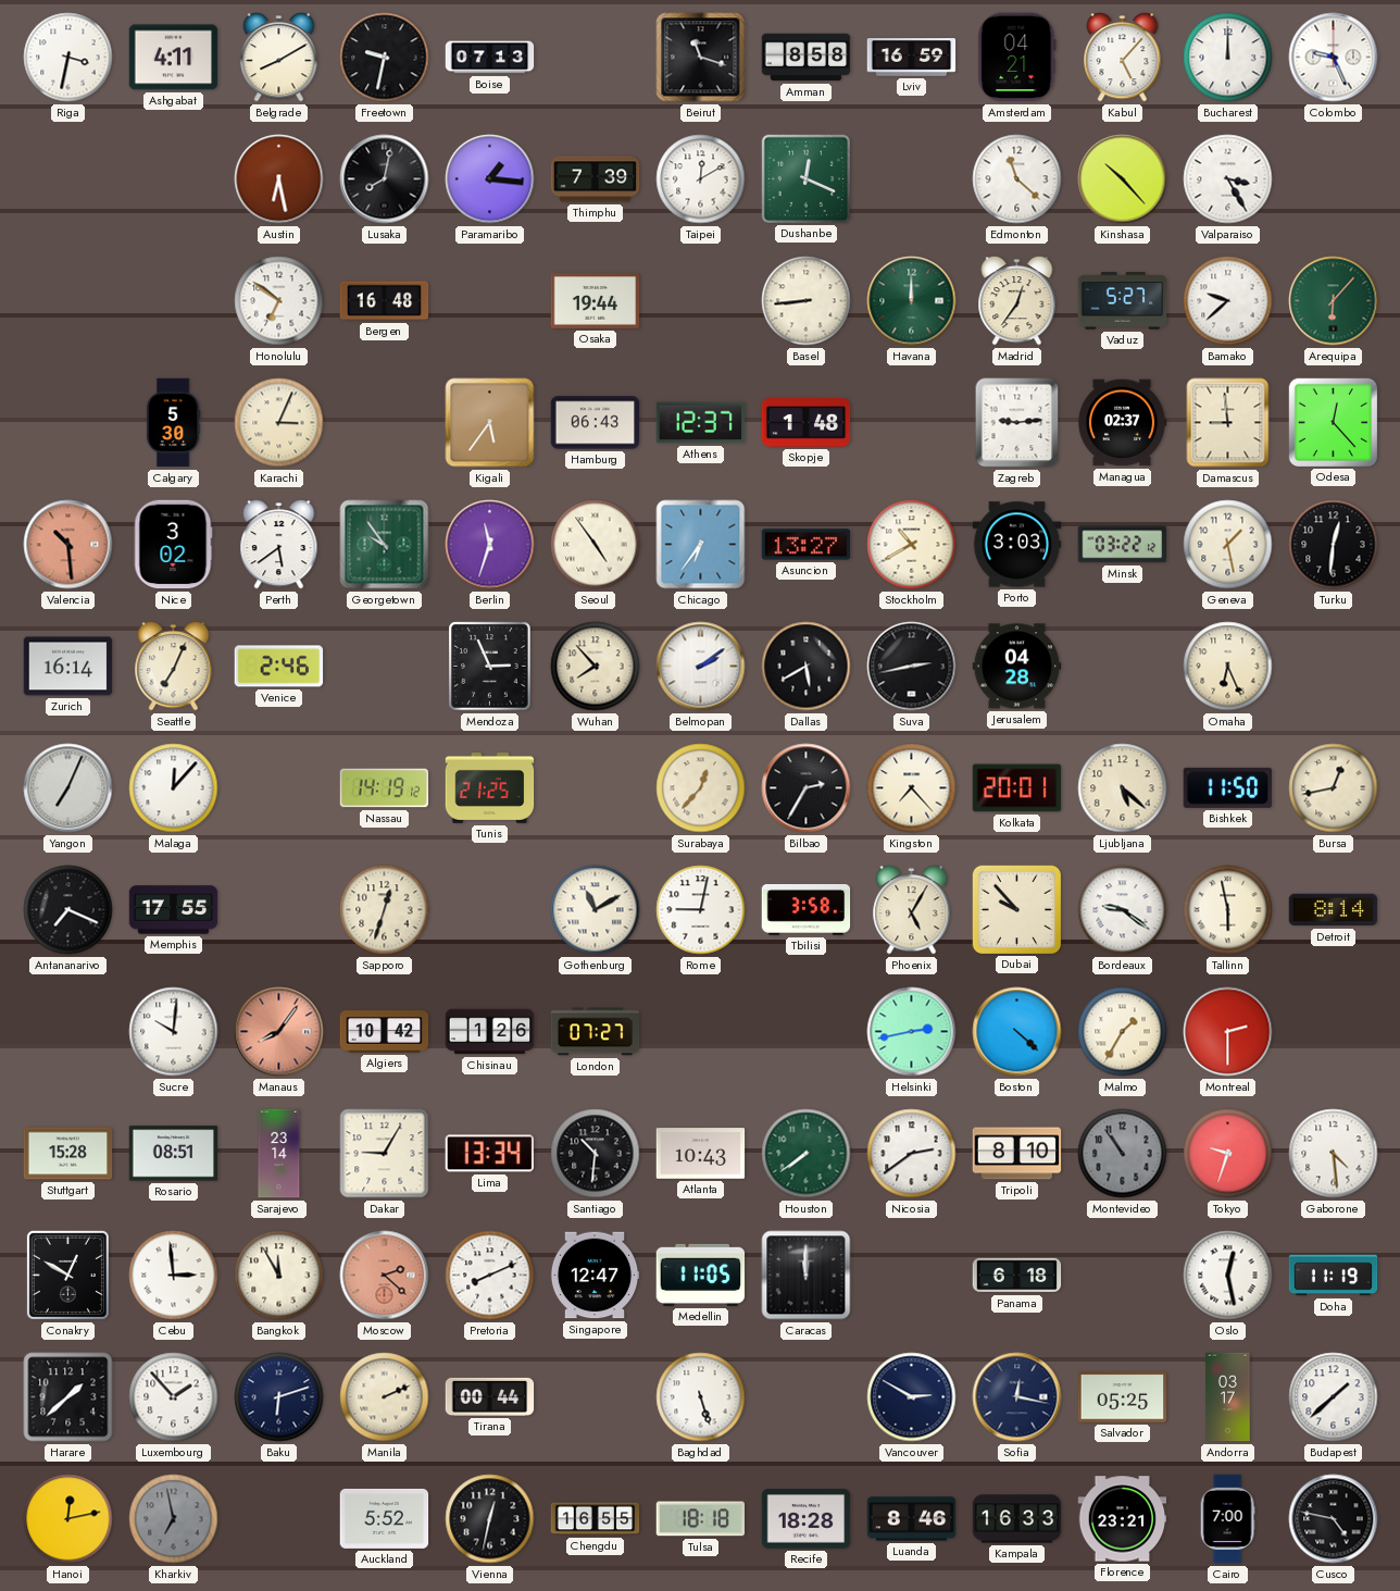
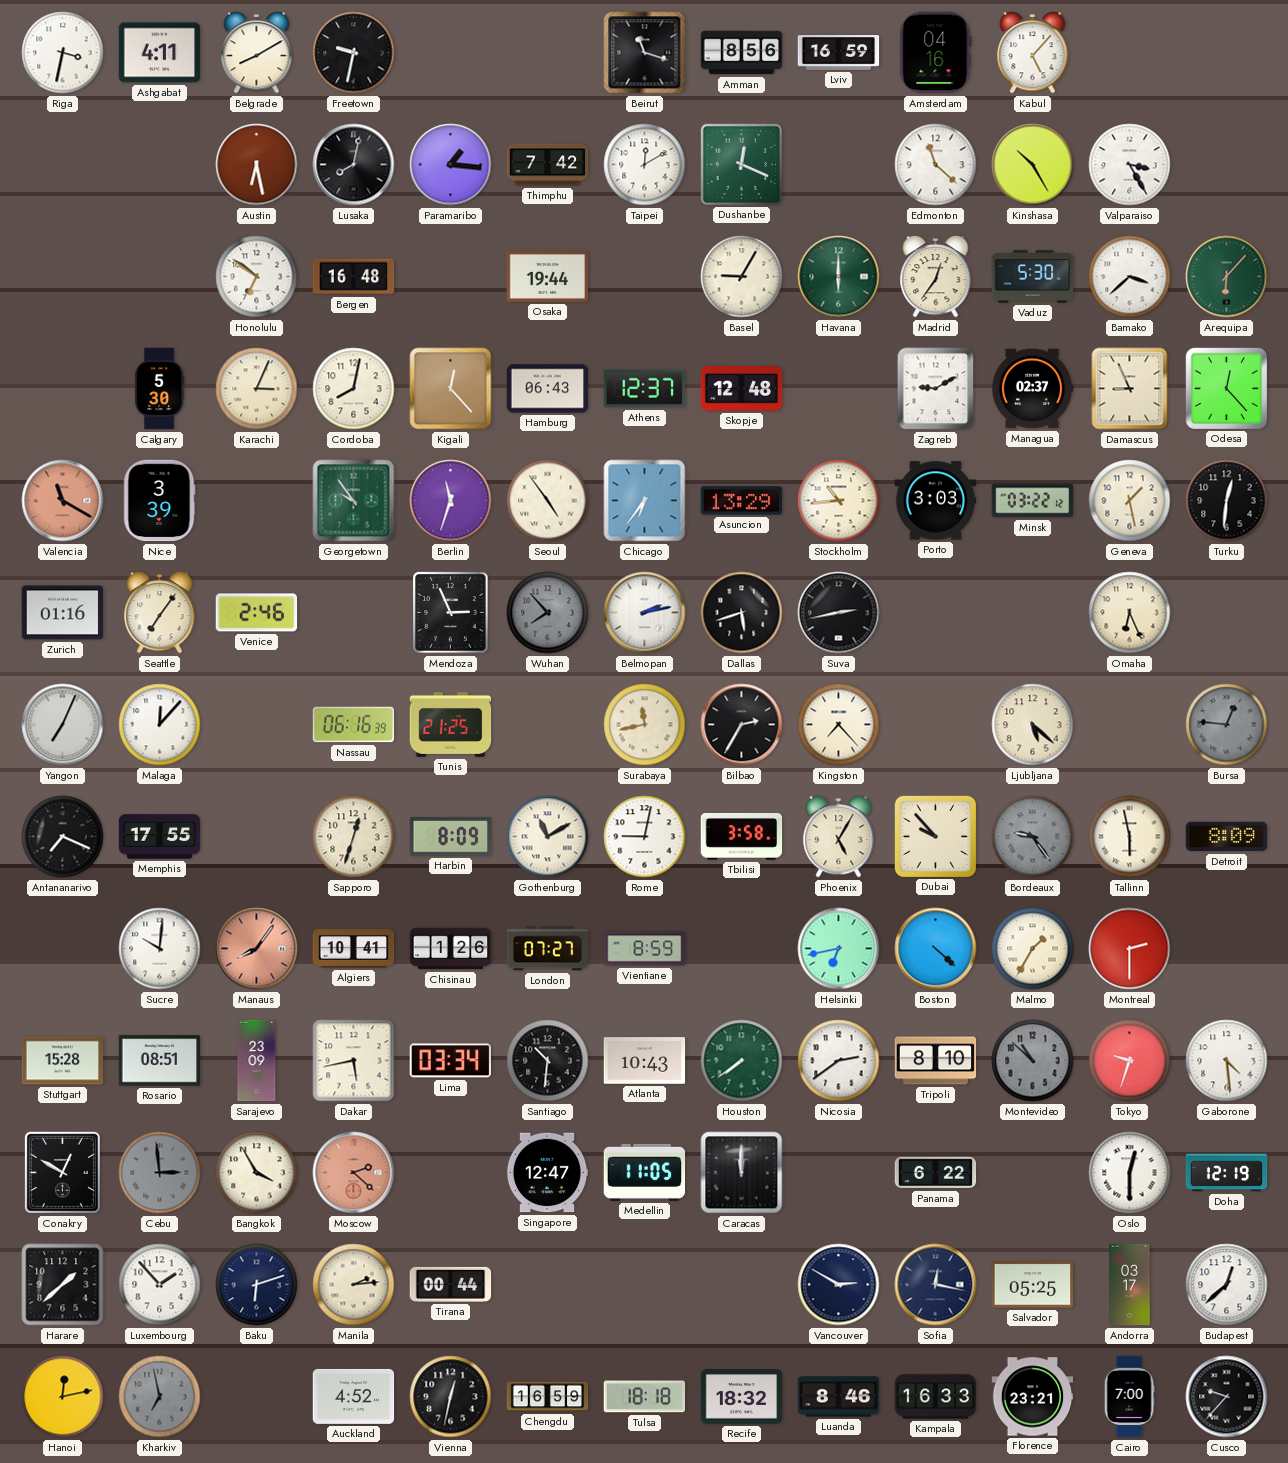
Boise: 07:13 -> none
Amman: 8:58 -> 8:56
Amsterdam: 04:21 -> 04:16
Bucharest: 12:00 -> none
Colombo: 9:26 -> none
Thimphu: 7:39 -> 7:42
Kinshasa: 10:23 -> 10:25
Basel: 8:44 -> 9:05
Havana: 12:00 -> 6:00
Vaduz: 5:27 -> 5:30
Bamako: 9:38 -> 3:38
Cordoba: none -> 8:02
Kigali: 5:36 -> 12:23
Skopje: 1:48 -> 12:48
Zagreb: 9:14 -> 9:10
Damascus: 8:59 -> 8:56
Valencia: 10:29 -> 11:20
Nice: 3:02 -> 3:39
Perth: 5:39 -> none
Asuncion: 13:27 -> 13:29
Stockholm: 10:40 -> 10:44
Zurich: 16:14 -> 01:16
Seattle: 7:04 -> 7:06
Wuhan dial: cream -> grey
Belmopan: 2:09 -> 2:13
Dallas: 5:40 -> 5:42
Jerusalem: 04:28 -> none
Nassau: 14:19 -> 06:16
Surabaya: 12:37 -> 11:43
Kolkata: 20:01 -> none
Bishkek: 11:50 -> none
Bursa: 12:43 -> 12:46
Bursa dial: cream -> grey
Harbin: none -> 8:09
Bordeaux: 9:21 -> 9:24
Bordeaux dial: white -> grey
Detroit: 8:14 -> 8:09
Algiers: 10:42 -> 10:41
Vientiane: none -> 8:59
Helsinki: 2:43 -> 6:43
Sarajevo: 23:14 -> 23:09
Dakar: 9:05 -> 5:43
Lima: 13:34 -> 03:34
Montevideo: 10:54 -> 10:52
Cebu dial: white -> grey
Bangkok: 11:55 -> 3:55
Pretoria: 8:11 -> none
Panama: 6:18 -> 6:22
Oslo: 12:28 -> 12:30
Doha: 11:19 -> 12:19
Manila: 2:11 -> 2:14
Baghdad: 5:27 -> none
Budapest: 1:38 -> 12:38
Auckland: 5:52 -> 4:52
Chengdu: 16:55 -> 16:59
Recife: 18:28 -> 18:32
Cusco: 4:47 -> 9:37
